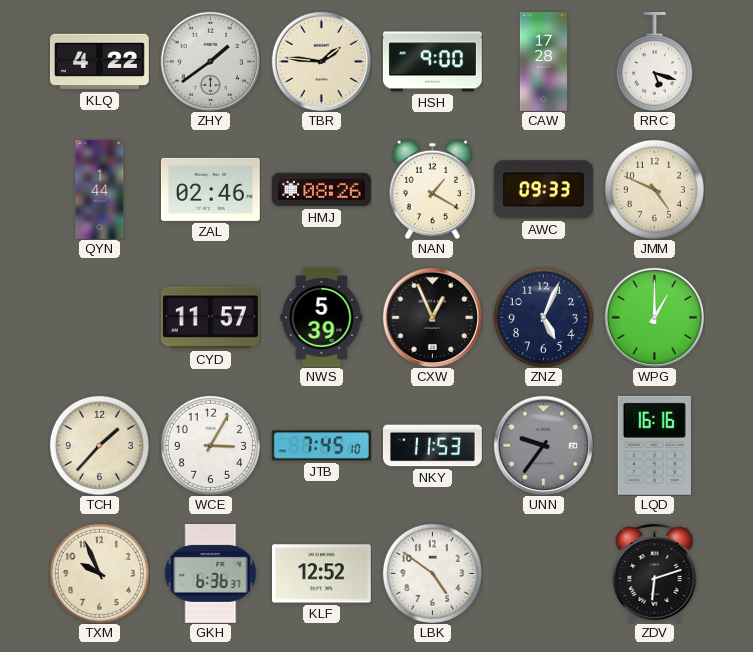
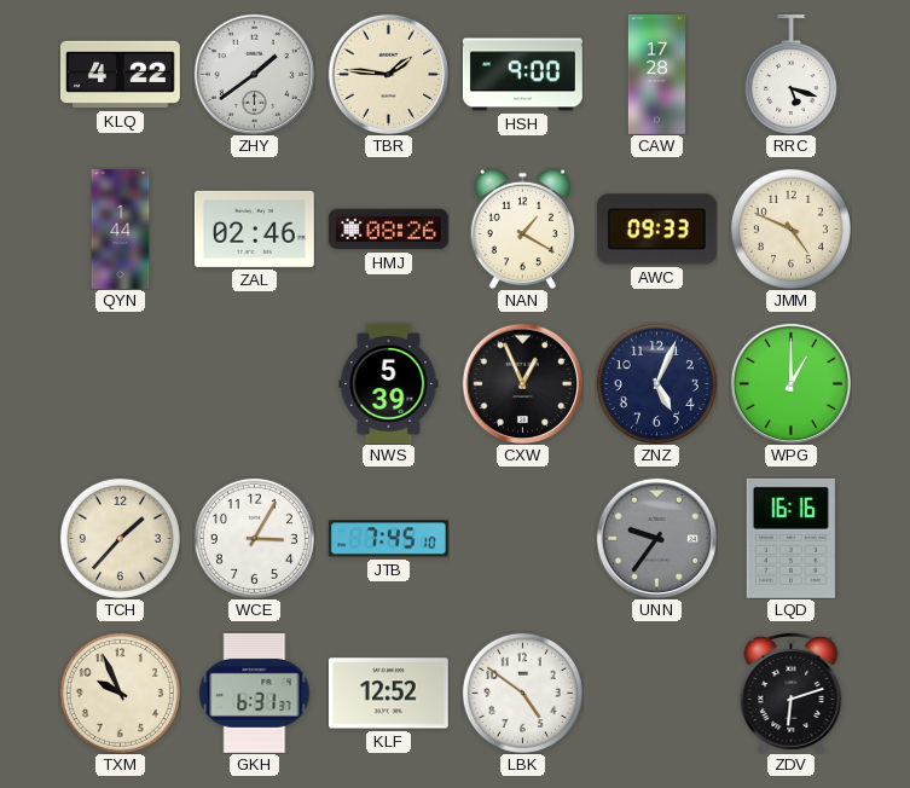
CYD: 11:57 -> none
NKY: 11:53 -> none
GKH: 6:36 -> 6:31
